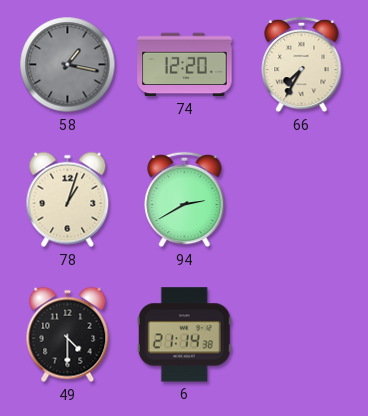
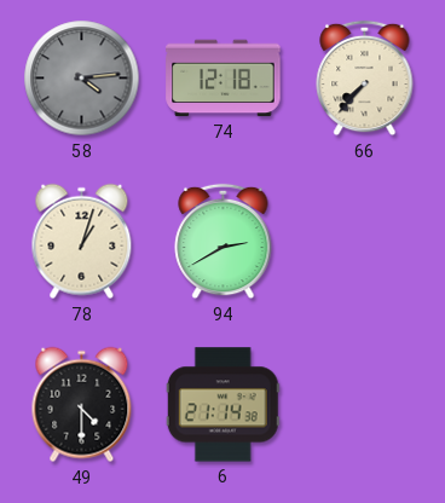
58: 1:17 -> 4:14
74: 12:20 -> 12:18
66: 7:35 -> 7:37
